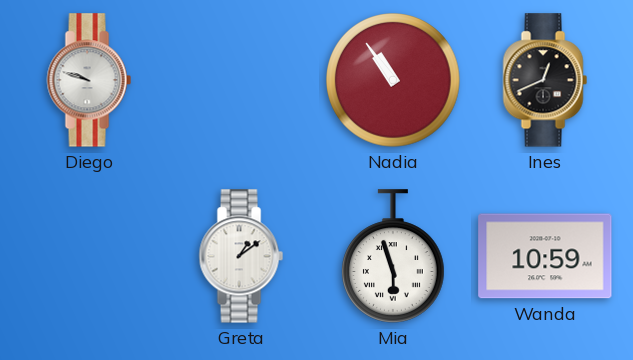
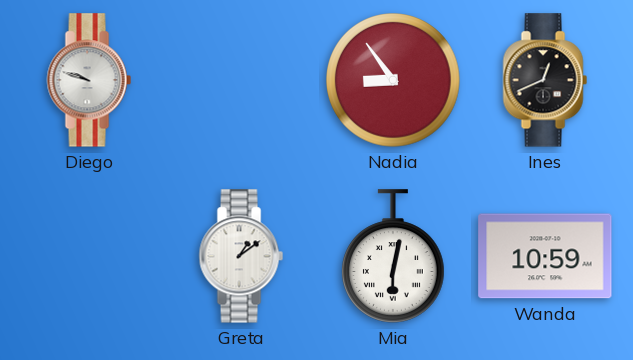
Nadia: 10:54 -> 8:54
Mia: 5:57 -> 6:02
